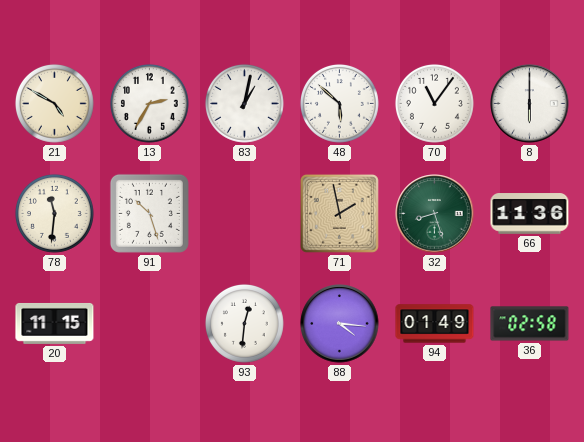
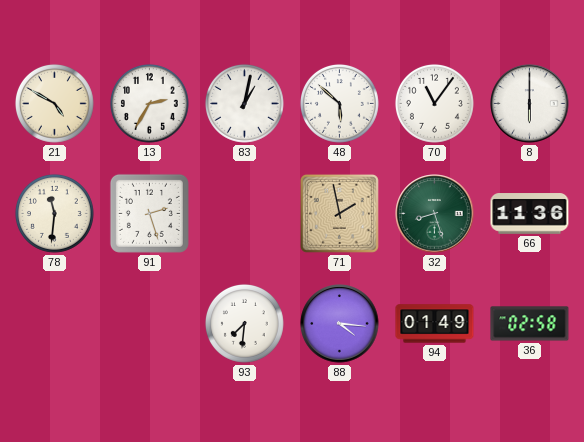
91: 10:27 -> 2:27
20: 11:15 -> none
93: 12:31 -> 7:31
